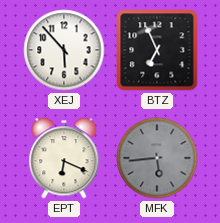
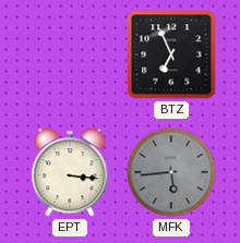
XEJ: 5:53 -> none
EPT: 6:19 -> 3:16
